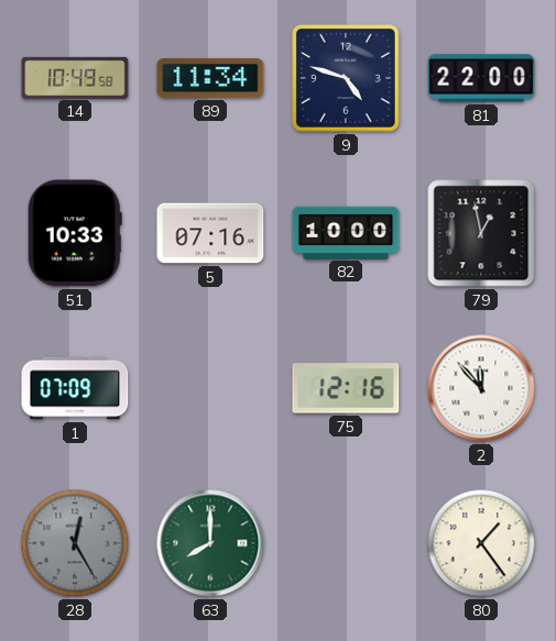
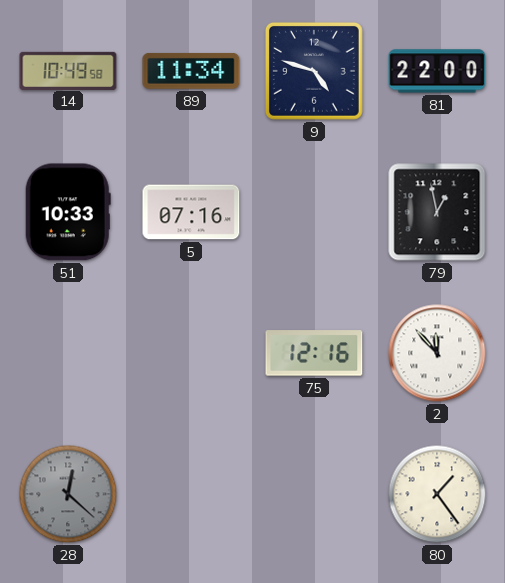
82: 10:00 -> none
1: 07:09 -> none
28: 12:25 -> 12:22
63: 8:00 -> none
